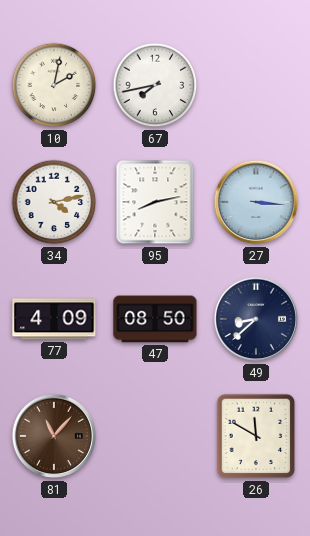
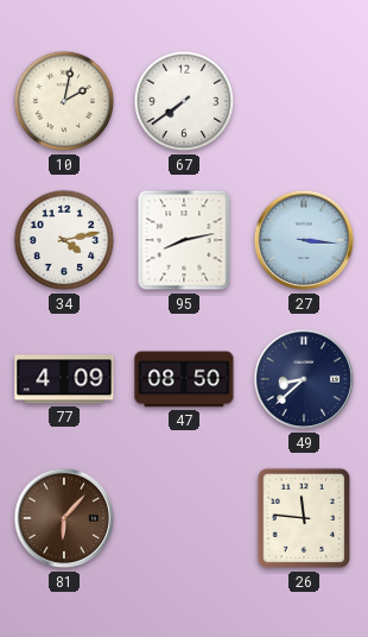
67: 7:43 -> 7:39
81: 11:07 -> 6:07
26: 11:50 -> 11:46
